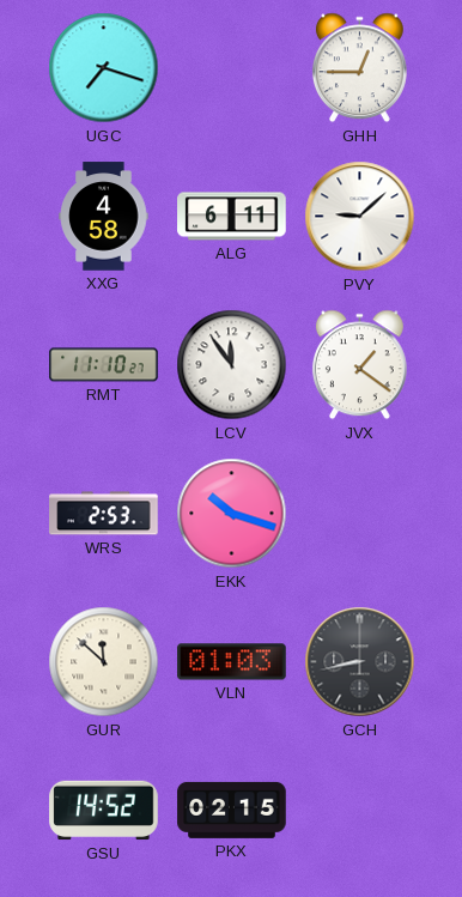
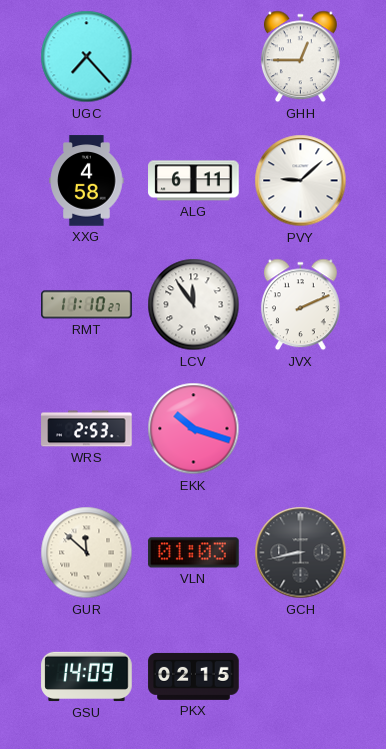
UGC: 7:18 -> 7:23
JVX: 1:21 -> 2:11
GSU: 14:52 -> 14:09
